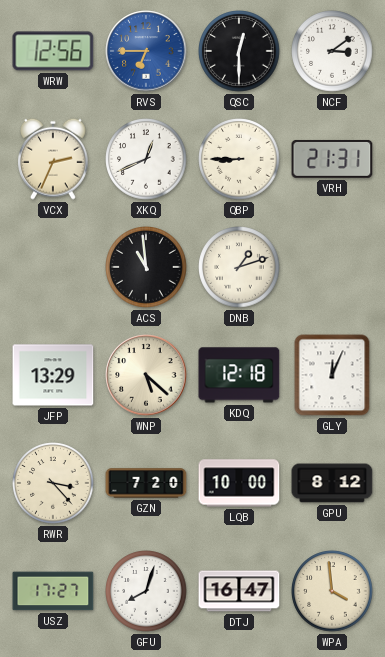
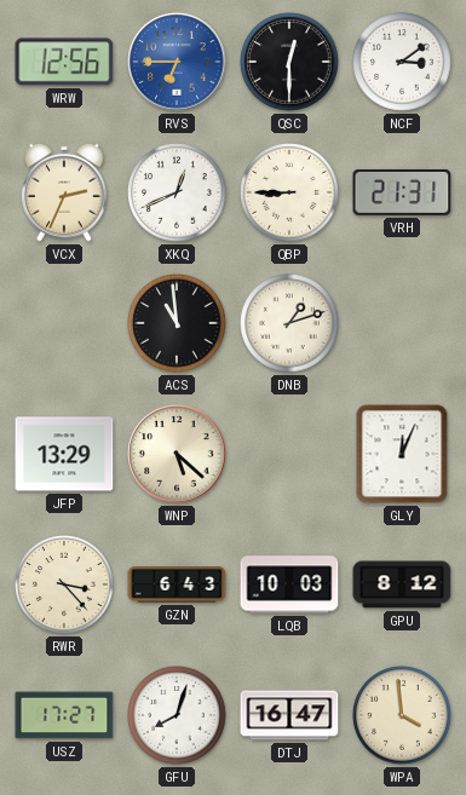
KDQ: 12:18 -> none
GZN: 7:20 -> 6:43
LQB: 10:00 -> 10:03
